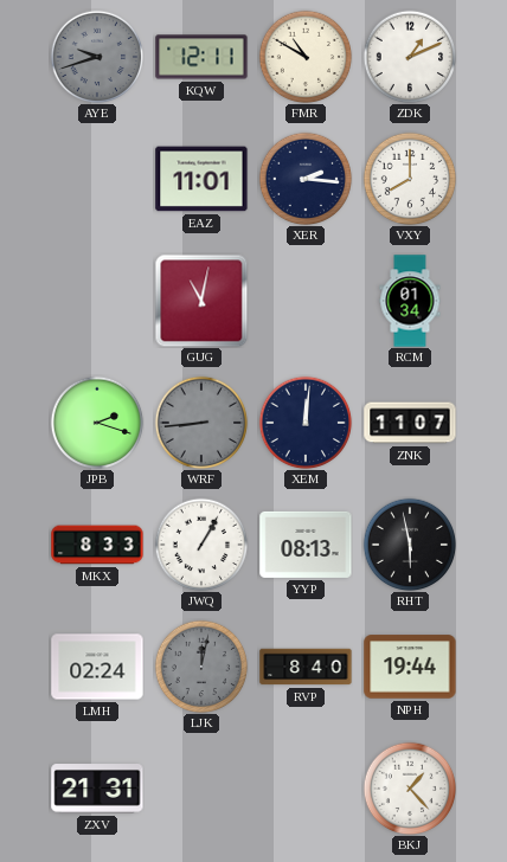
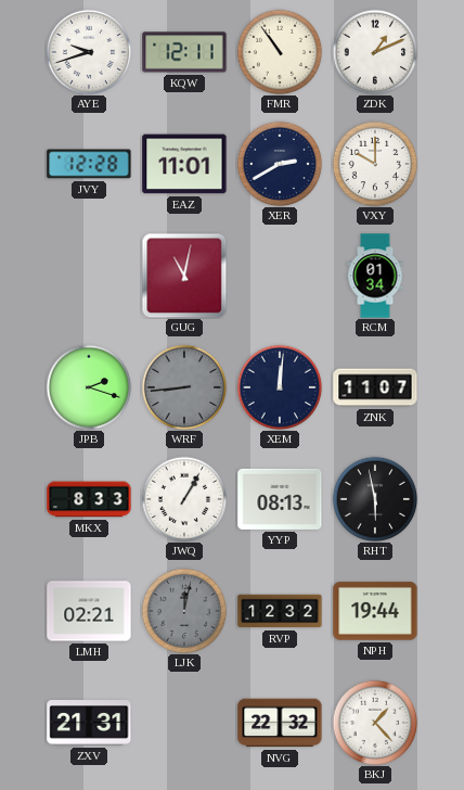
AYE dial: grey -> white
FMR: 10:50 -> 10:54
JVY: none -> 12:28
XER: 2:16 -> 2:40
VXY: 8:00 -> 10:00
LMH: 02:24 -> 02:21
RVP: 8:40 -> 12:32
NVG: none -> 22:32
